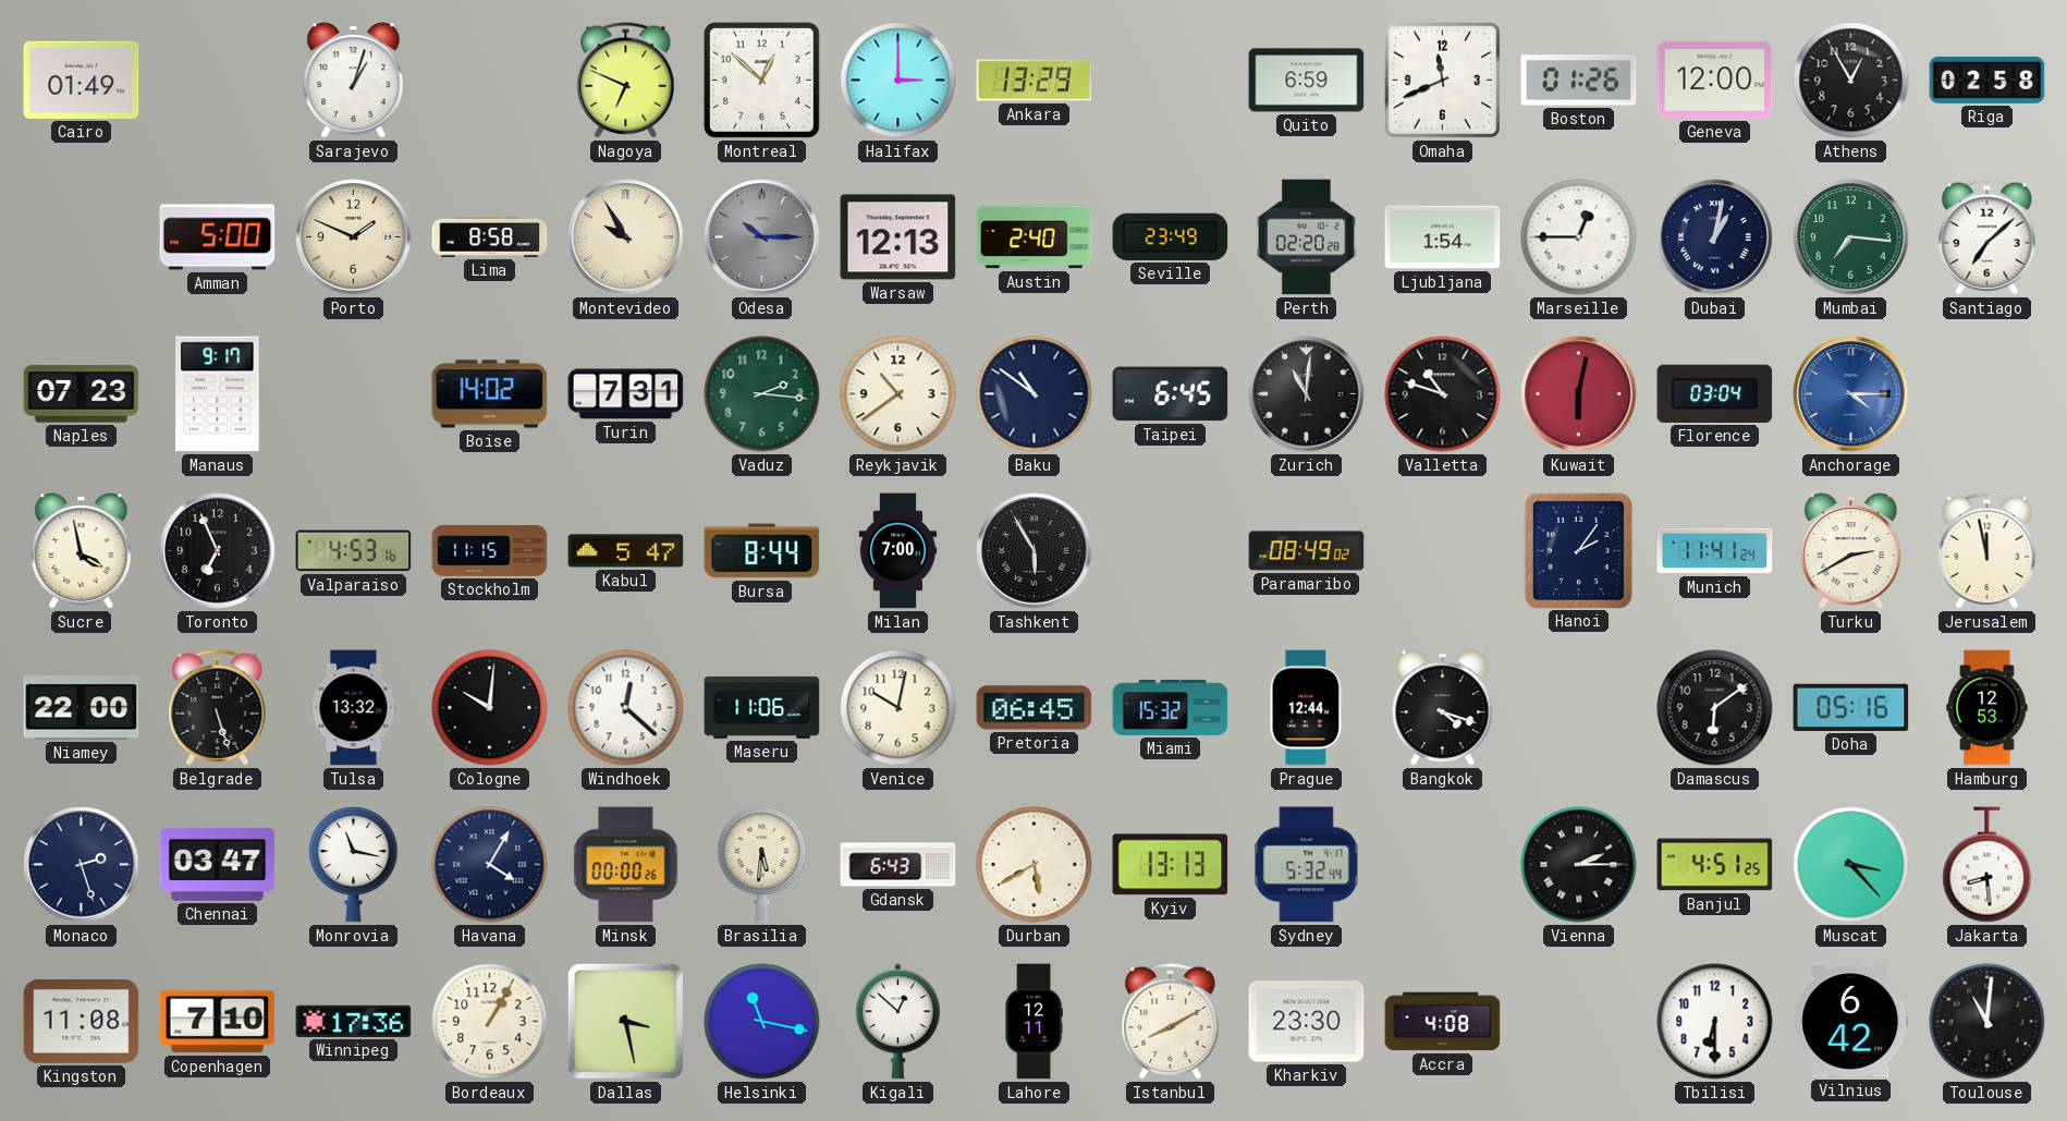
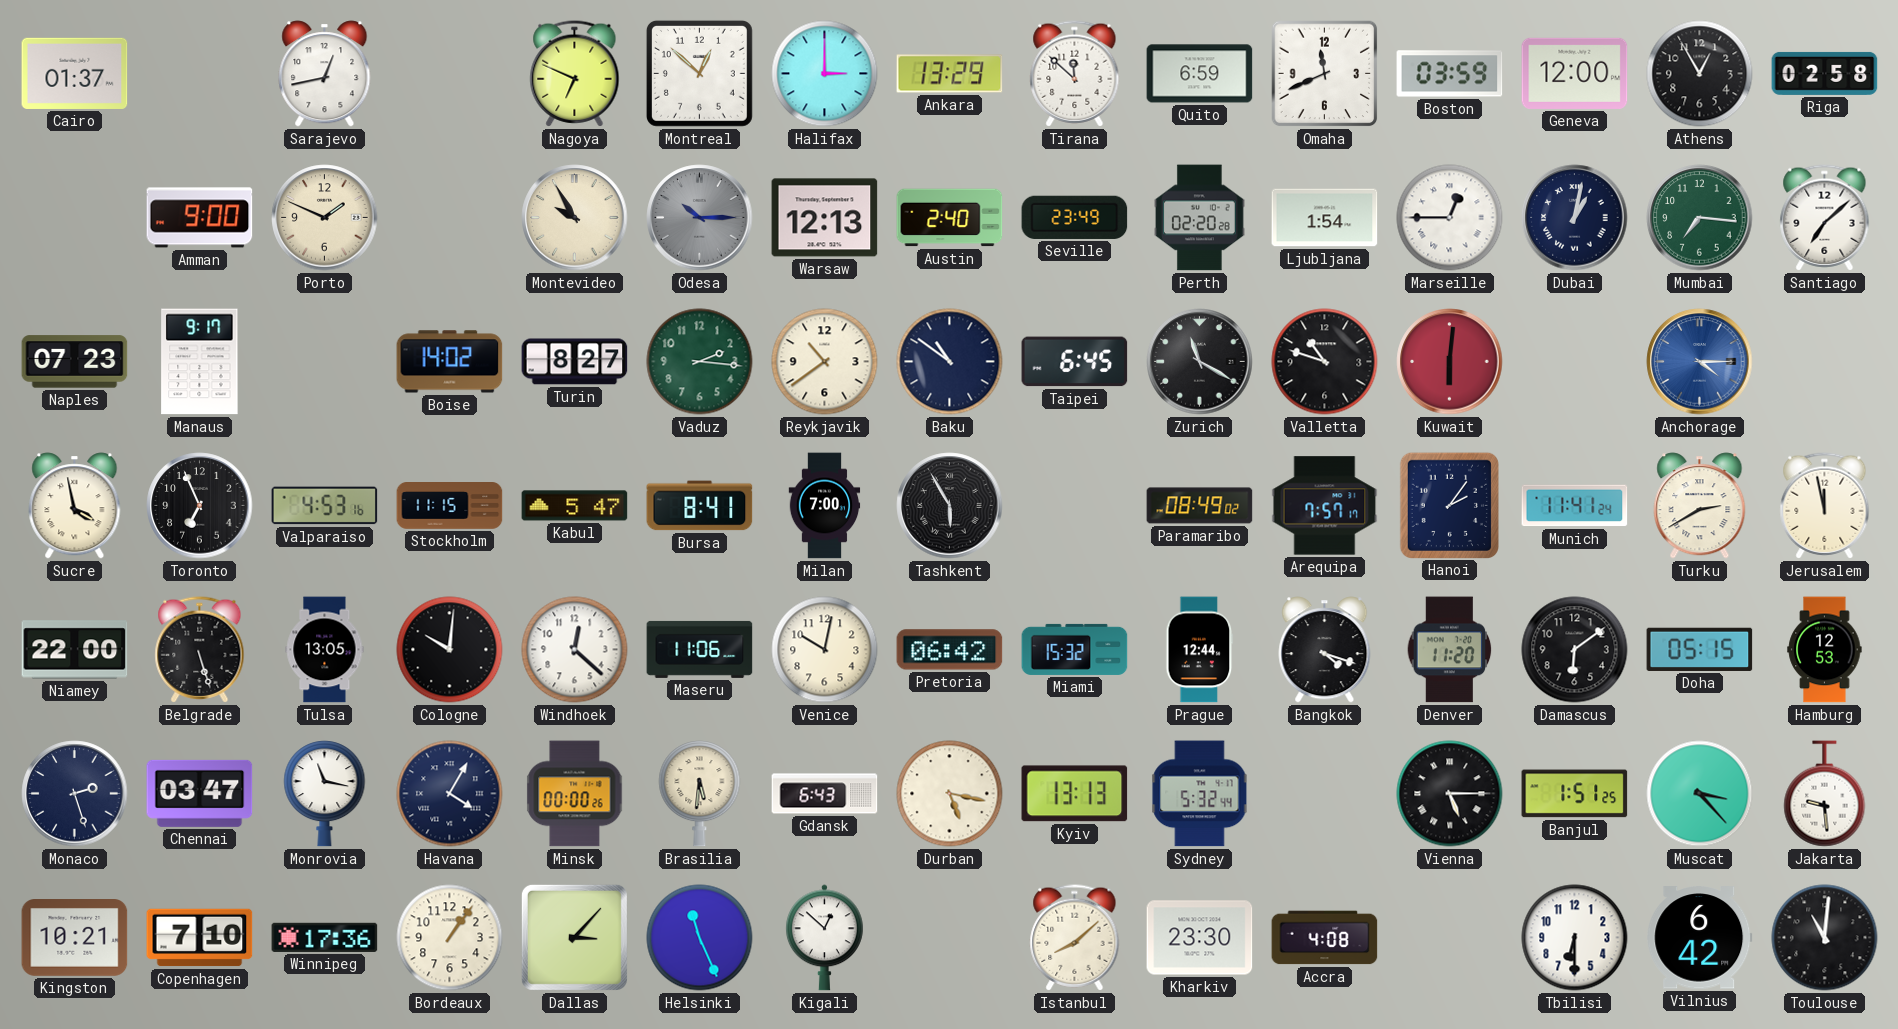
Cairo: 01:49 -> 01:37
Sarajevo: 1:03 -> 12:43
Tirana: none -> 11:52
Boston: 01:26 -> 03:59
Amman: 5:00 -> 9:00
Lima: 8:58 -> none
Turin: 7:31 -> 8:27
Zurich: 11:01 -> 11:20
Kuwait: 6:02 -> 6:01
Florence: 03:04 -> none
Bursa: 8:44 -> 8:41
Arequipa: none -> 7:57
Tulsa: 13:32 -> 13:05
Pretoria: 06:45 -> 06:42
Denver: none -> 11:20
Doha: 05:16 -> 05:15
Durban: 5:40 -> 5:17
Vienna: 2:15 -> 5:15
Banjul: 4:51 -> 1:51
Jakarta: 8:29 -> 9:29
Kingston: 11:08 -> 10:21
Bordeaux: 1:05 -> 1:06
Dallas: 3:28 -> 3:07
Helsinki: 11:17 -> 11:26
Lahore: 12:11 -> none
Istanbul: 8:10 -> 8:08
